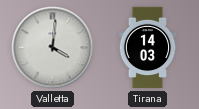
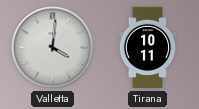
Tirana: 14:03 -> 10:11
